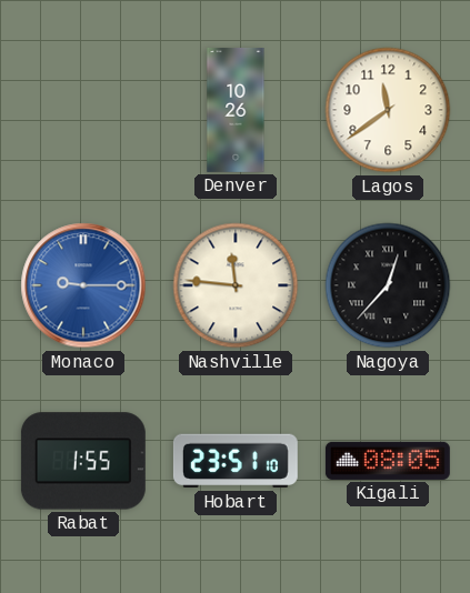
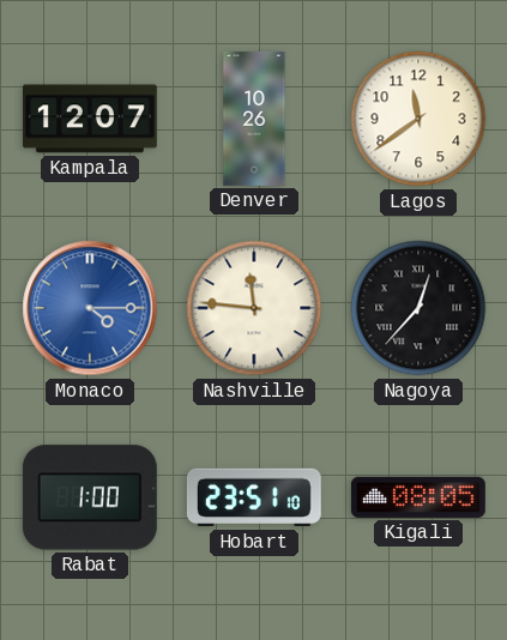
Kampala: none -> 12:07
Monaco: 9:15 -> 4:15
Rabat: 1:55 -> 1:00
